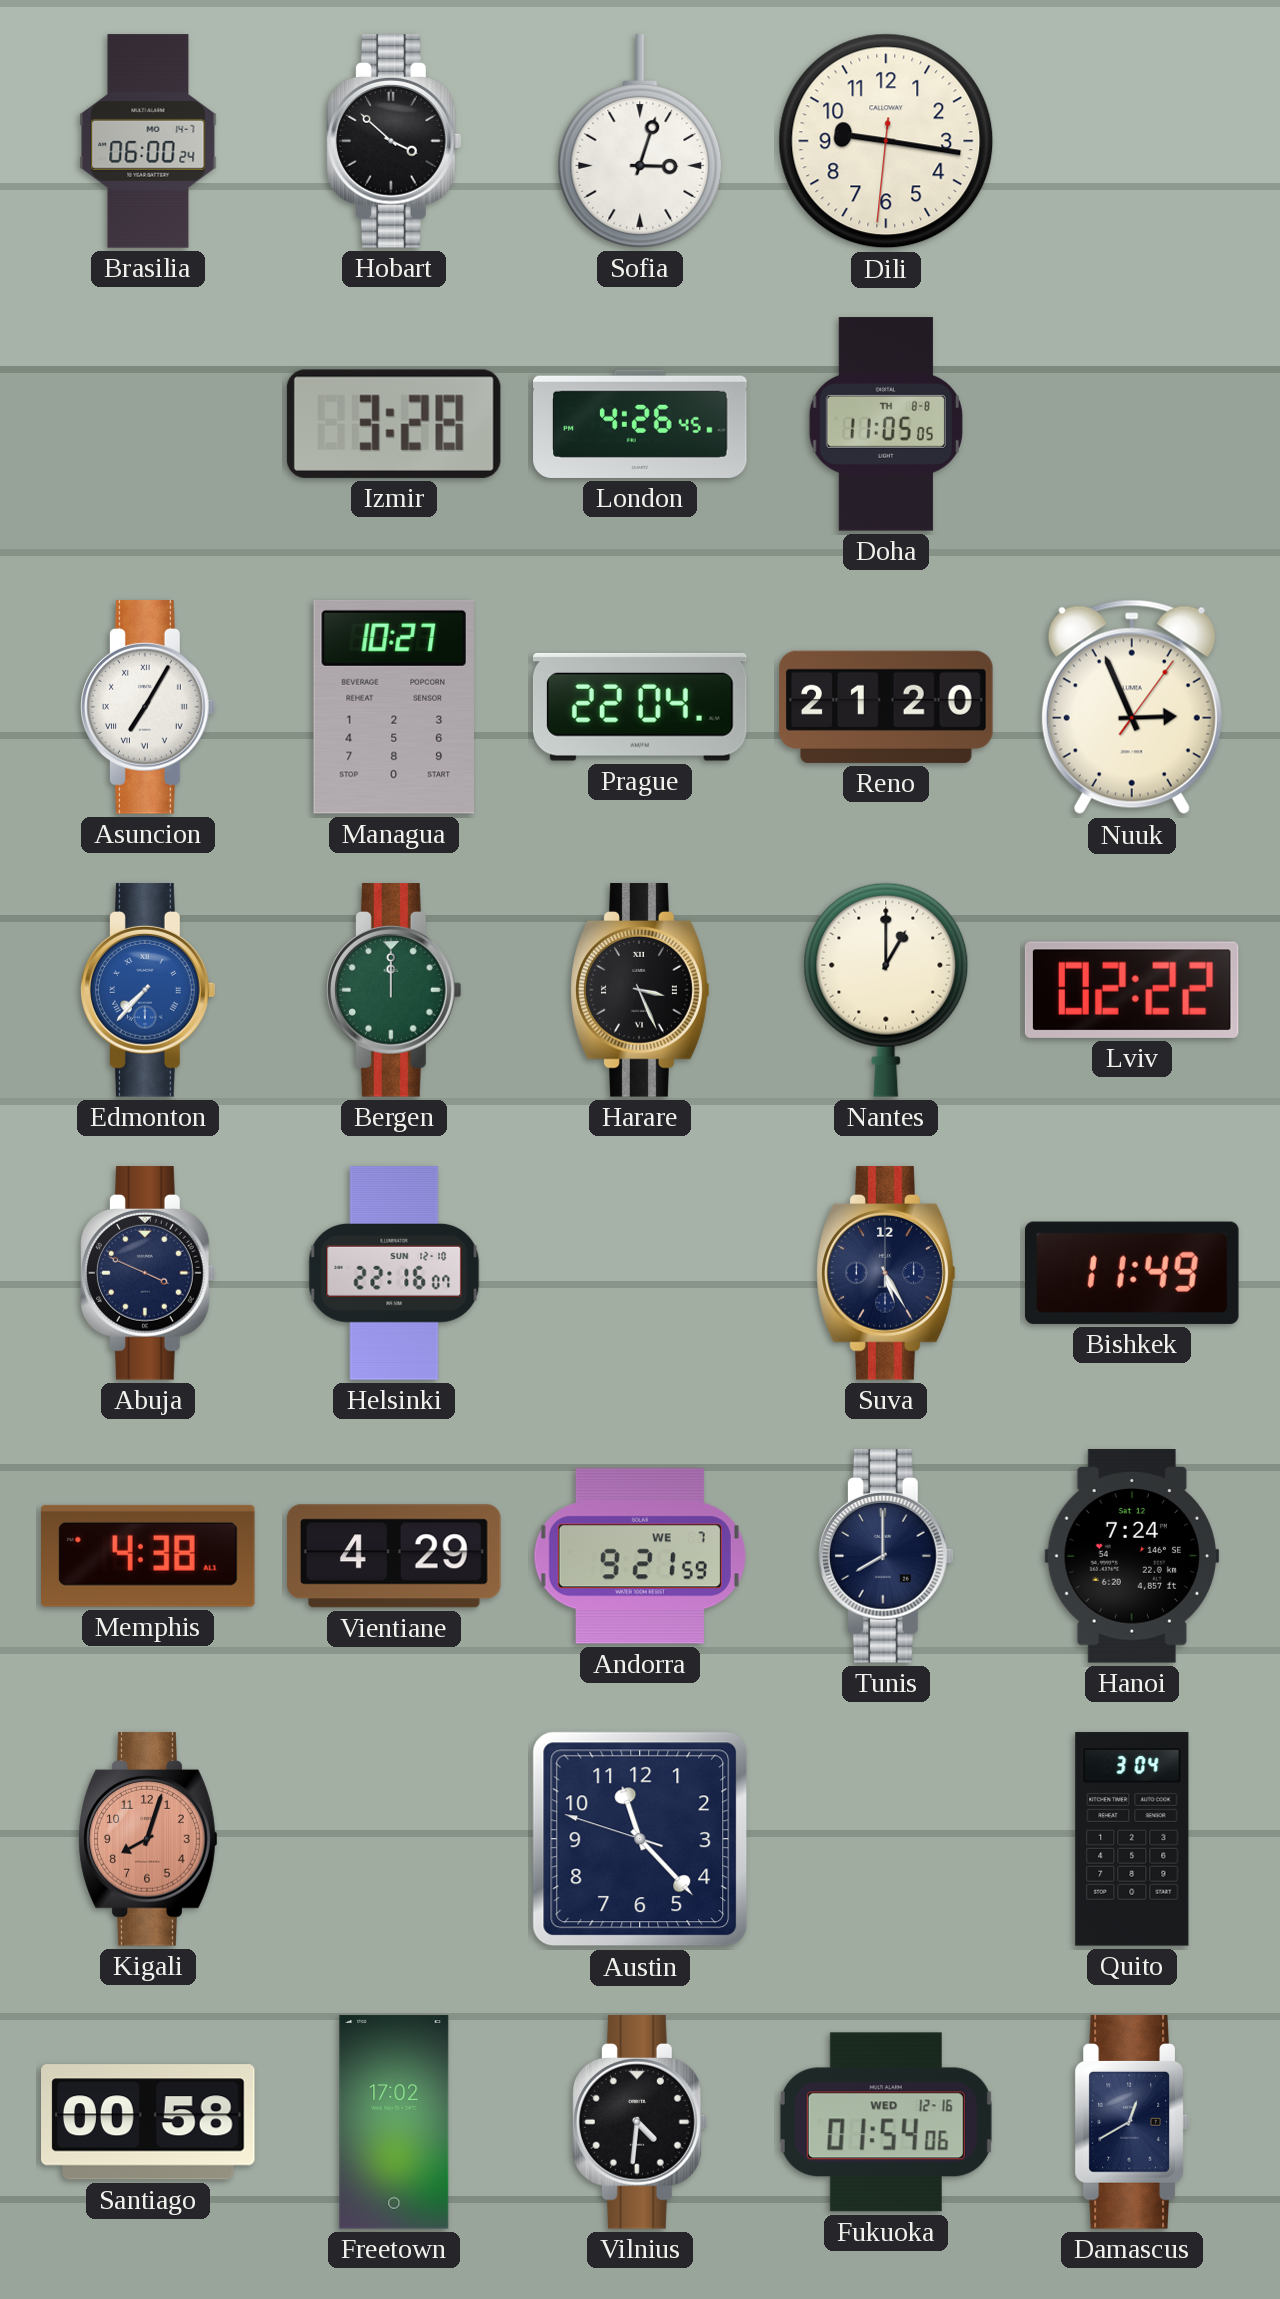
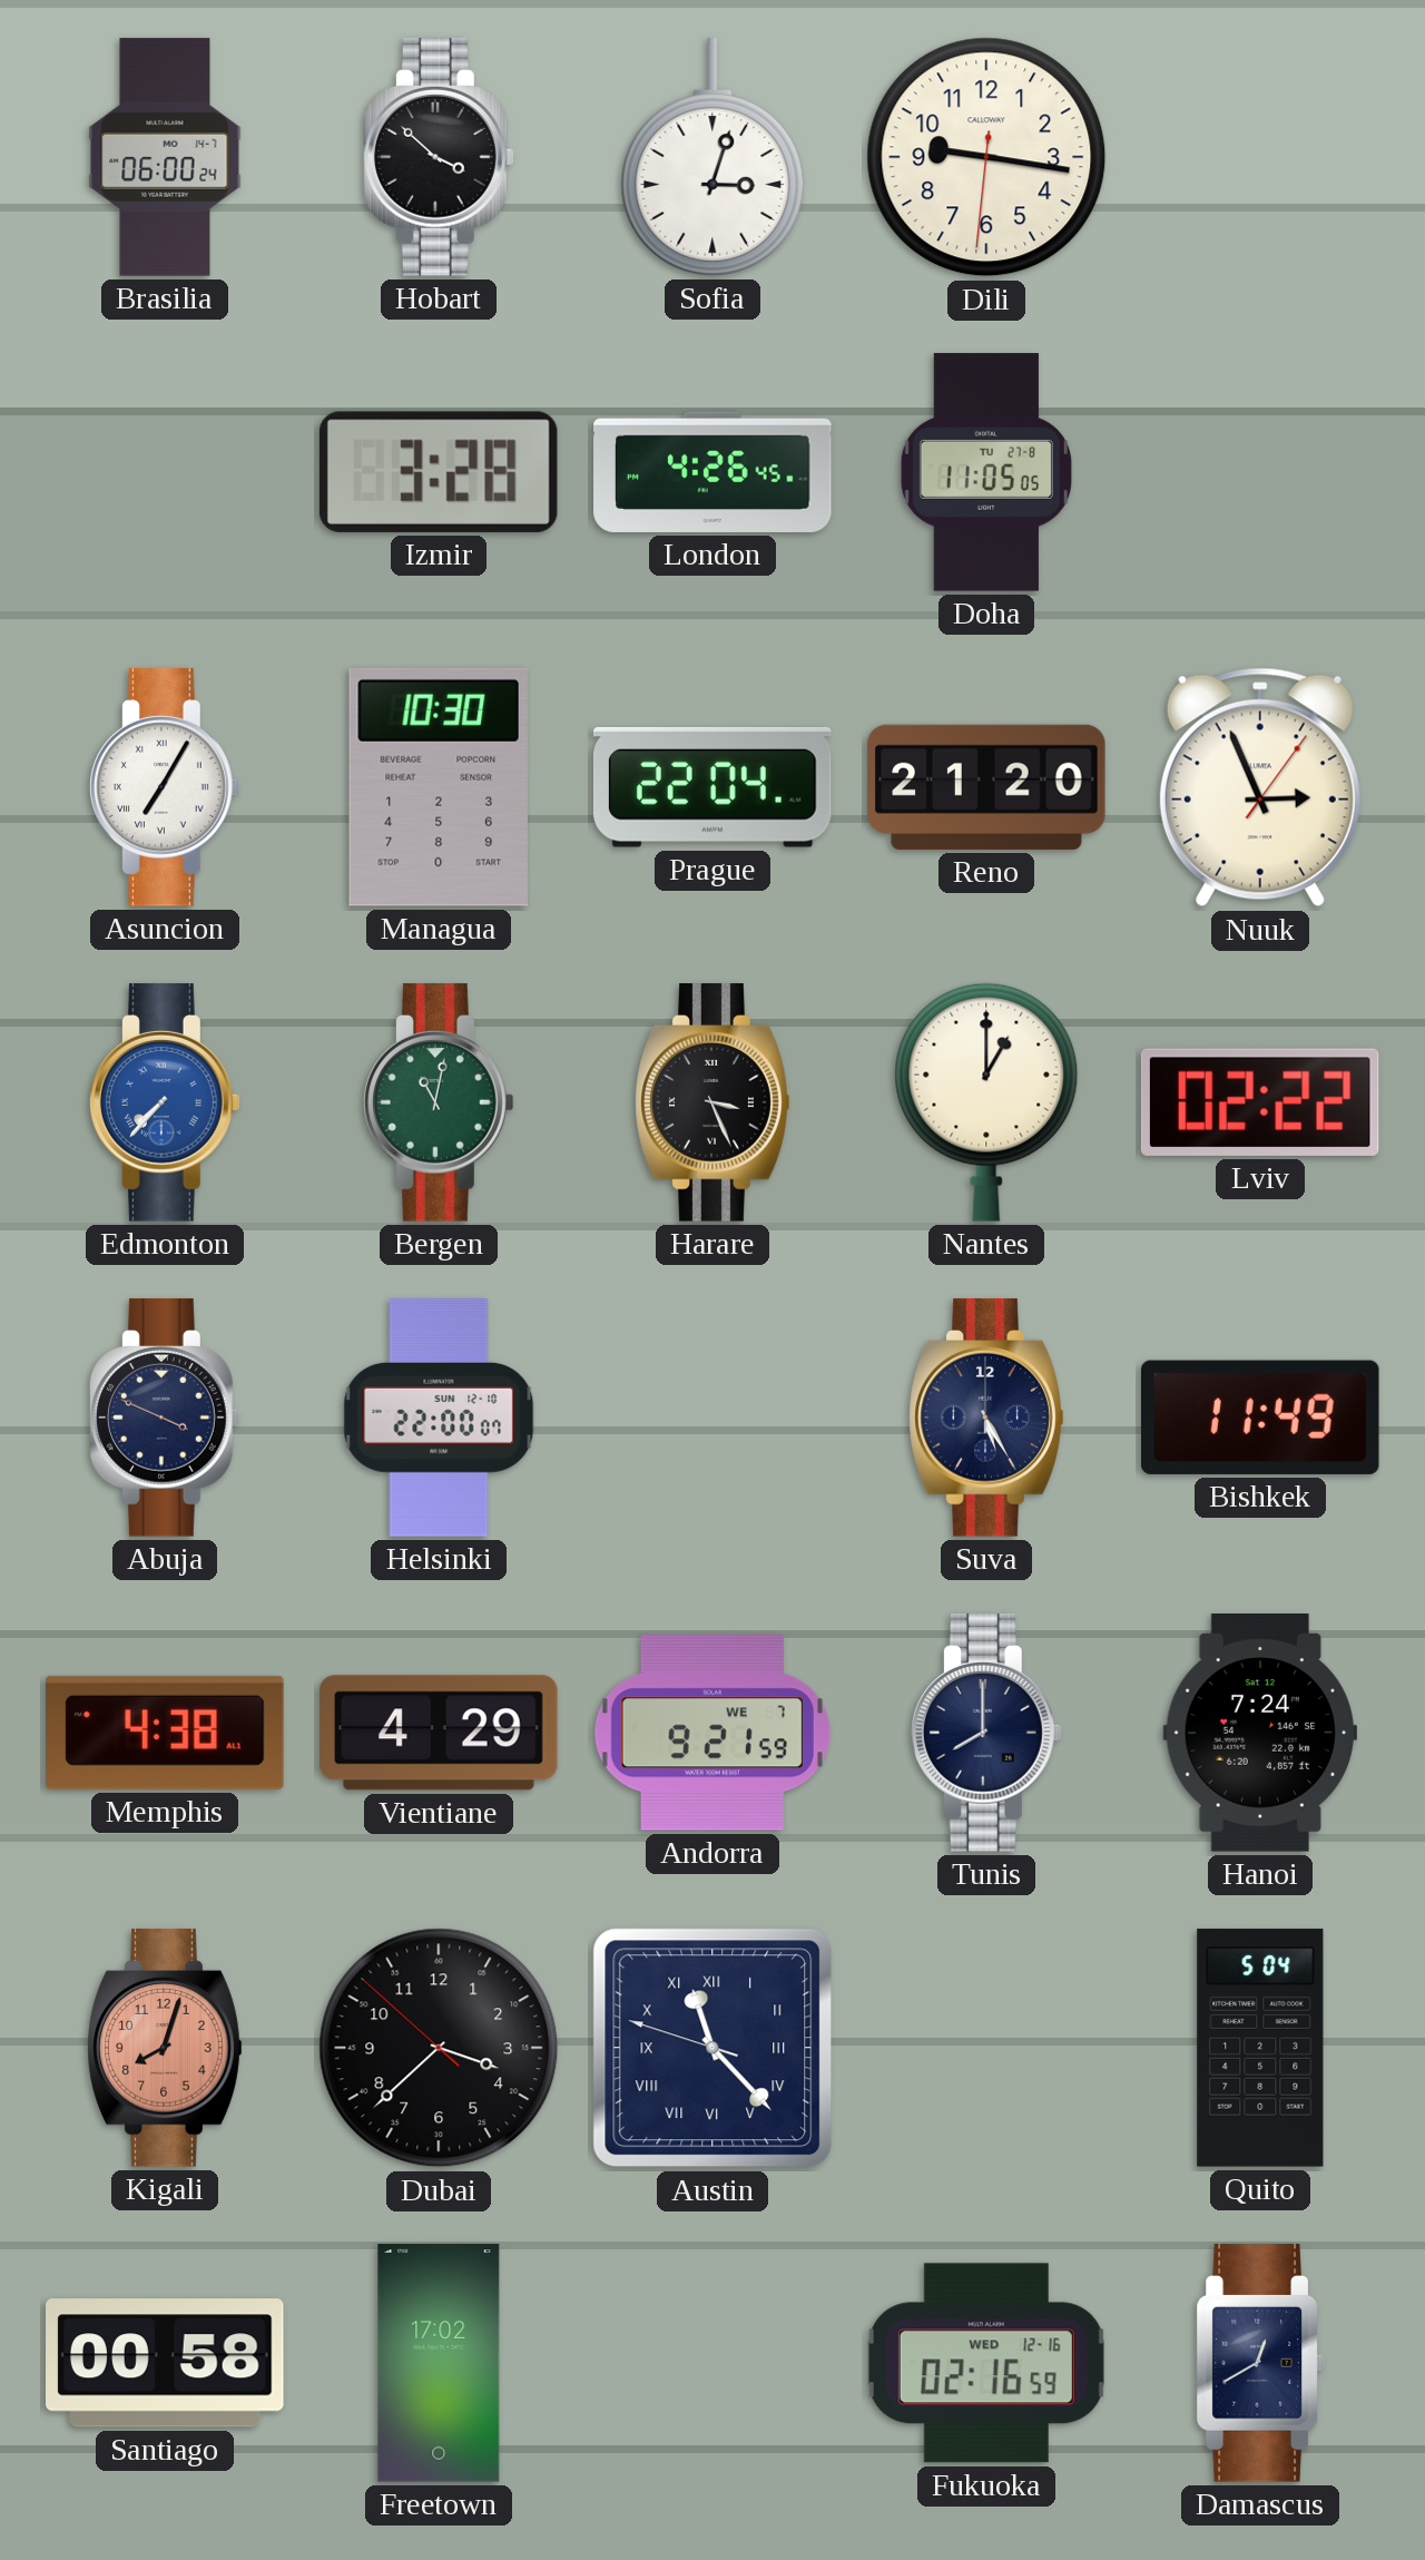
Doha date: TH 8-8 -> TU 27-8
Managua: 10:27 -> 10:30
Bergen: 12:00 -> 11:02
Helsinki: 22:16 -> 22:00
Dubai: none -> 3:37
Austin numerals: Arabic -> Roman
Quito: 3:04 -> 5:04
Vilnius: 4:31 -> none
Fukuoka: 01:54 -> 02:16
